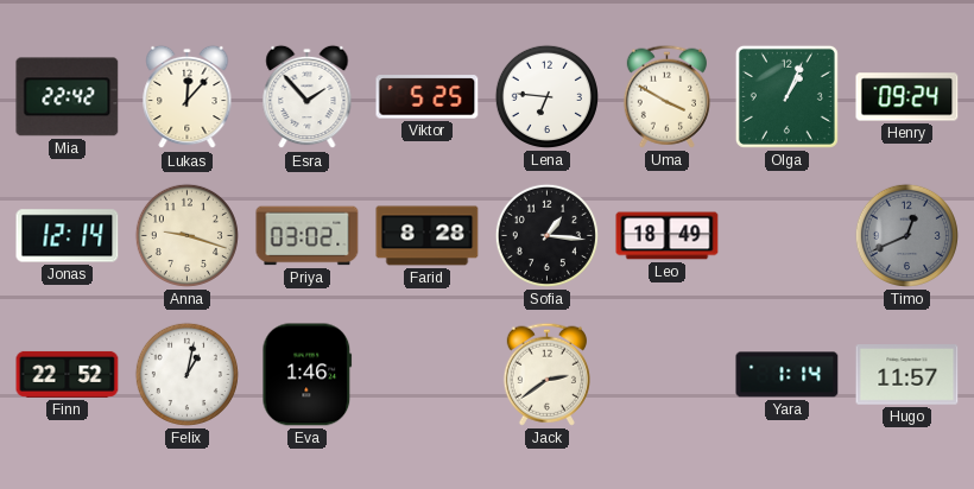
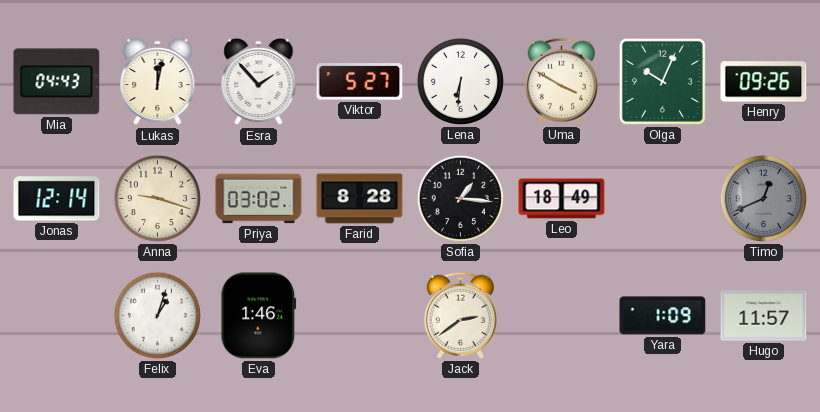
Mia: 22:42 -> 04:43
Lukas: 12:07 -> 12:02
Viktor: 5:25 -> 5:27
Lena: 6:46 -> 6:31
Olga: 1:04 -> 10:04
Henry: 09:24 -> 09:26
Finn: 22:52 -> none
Felix: 1:02 -> 1:03
Yara: 1:14 -> 1:09
